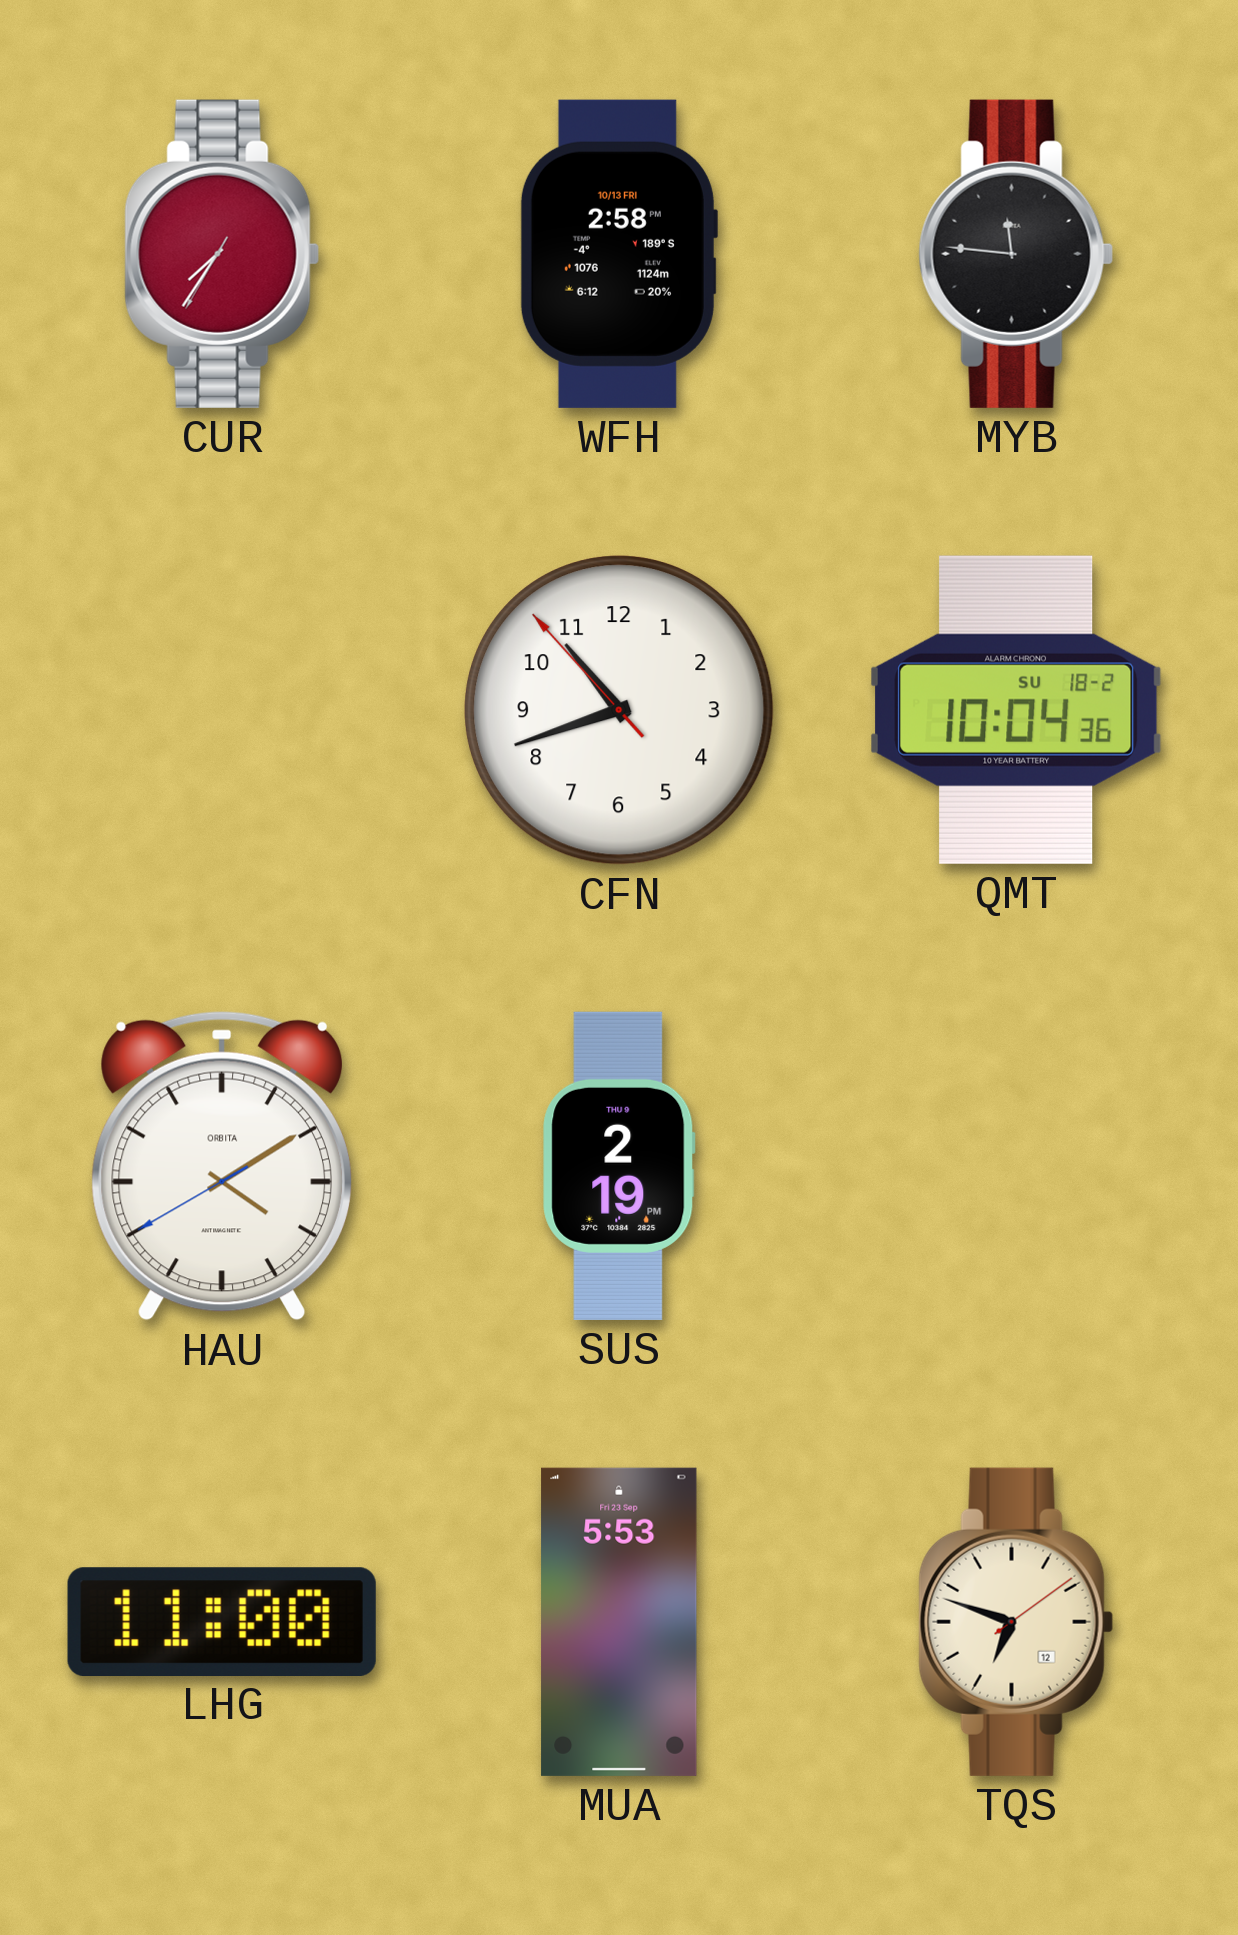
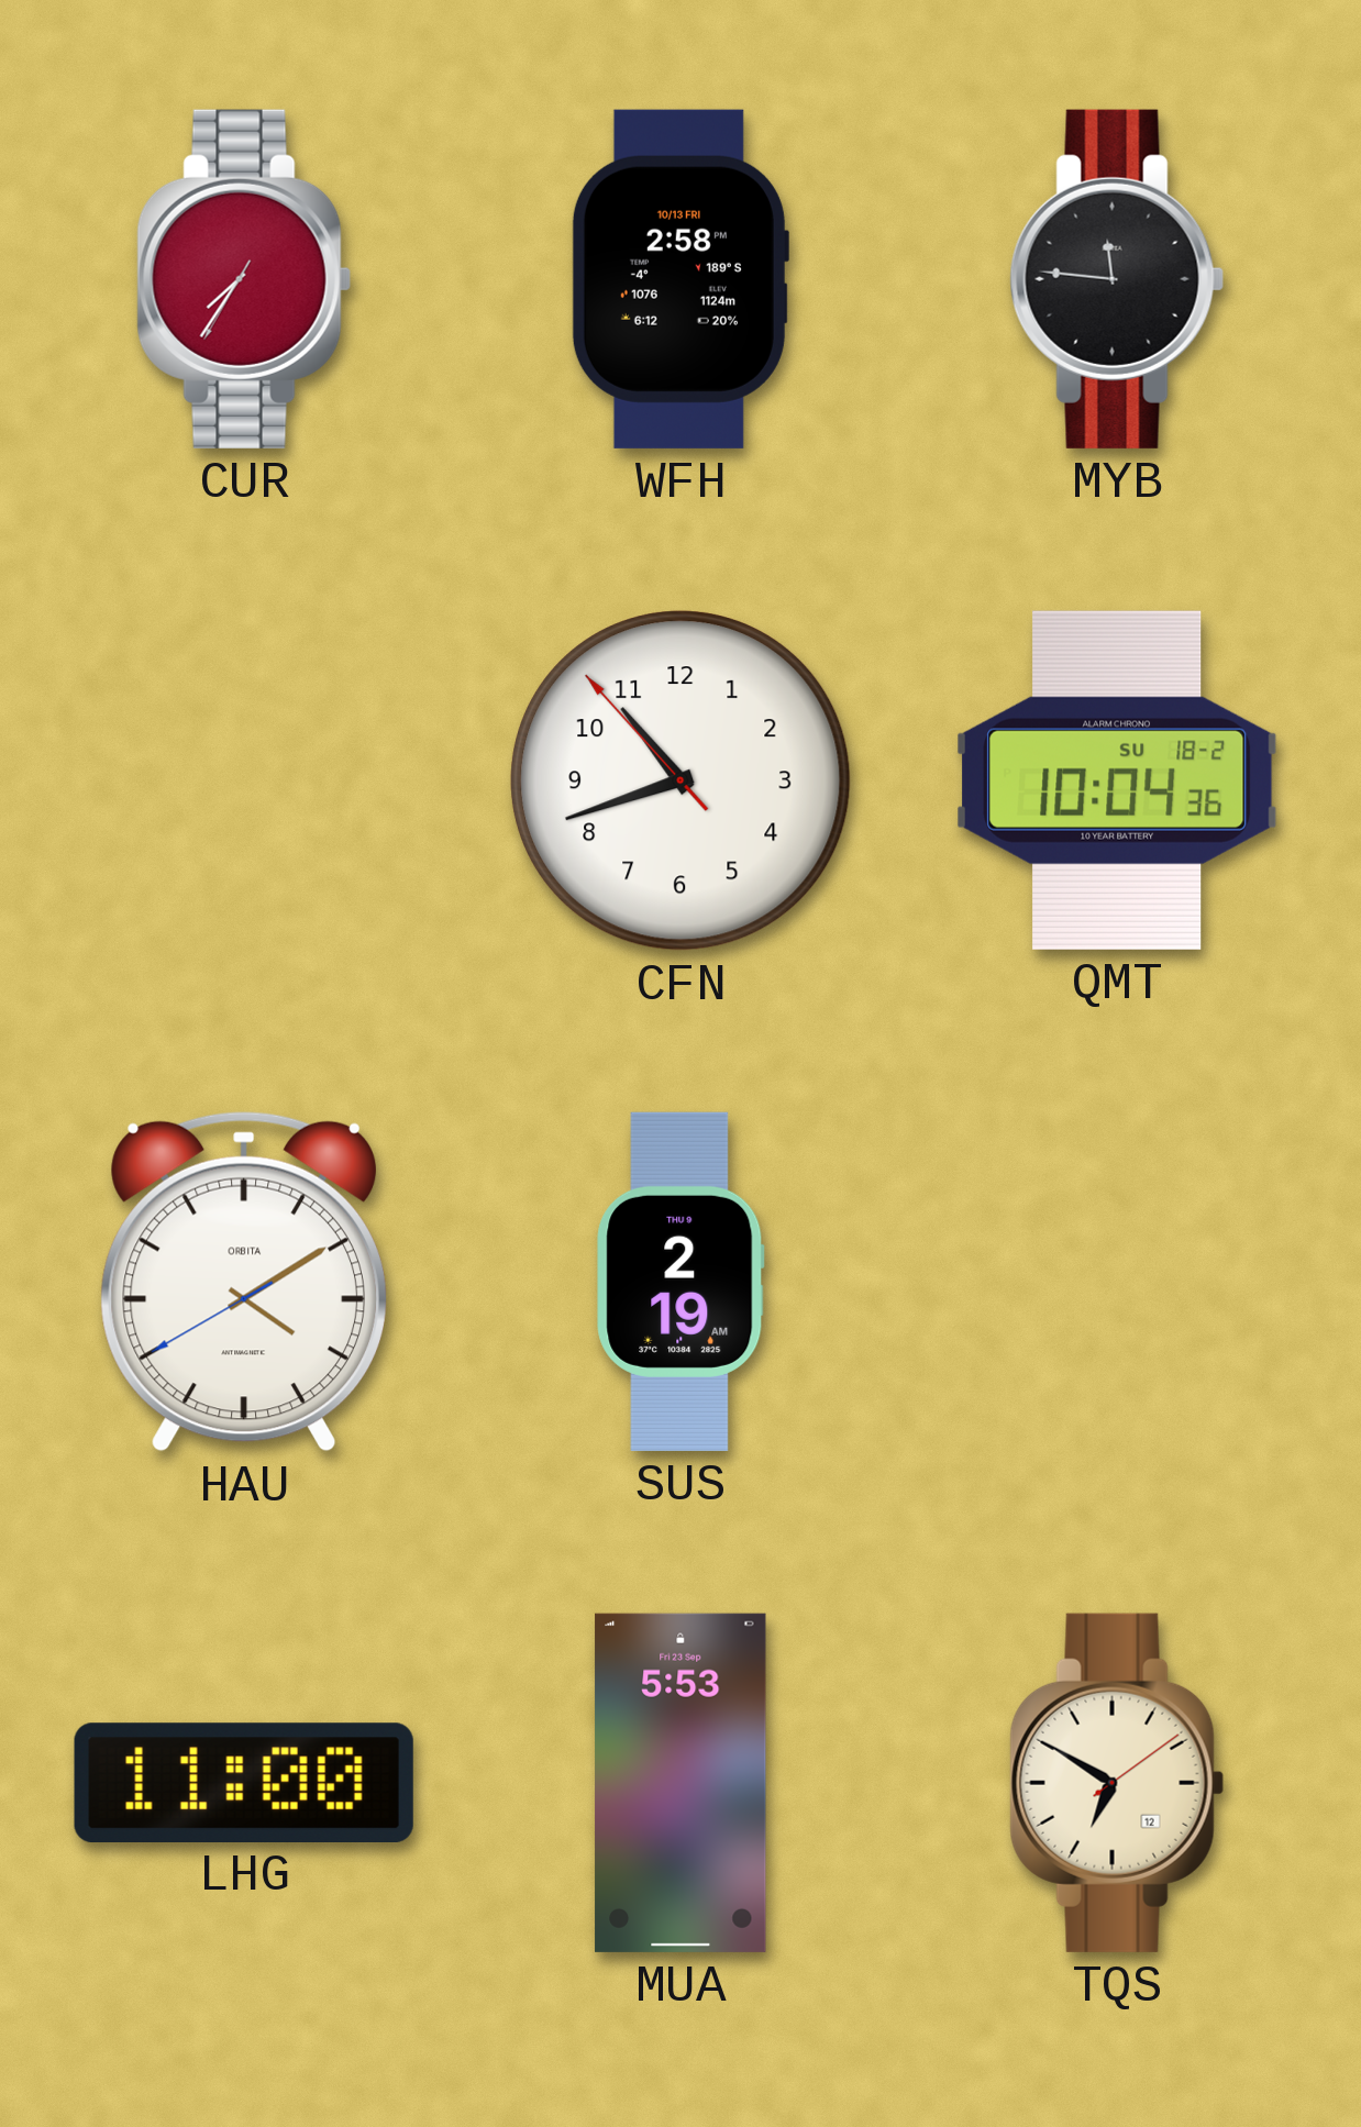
SUS: 2:19 PM -> 2:19 AM
TQS: 6:48 -> 6:50
